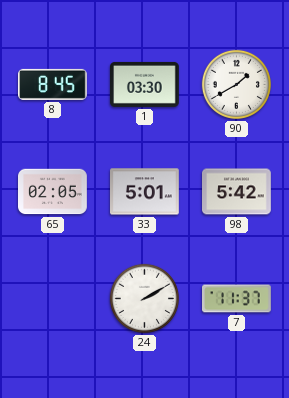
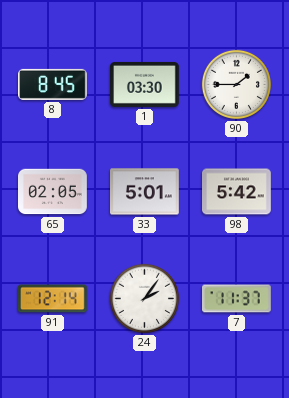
90: 1:40 -> 1:45
91: none -> 12:14
24: 2:10 -> 2:06
